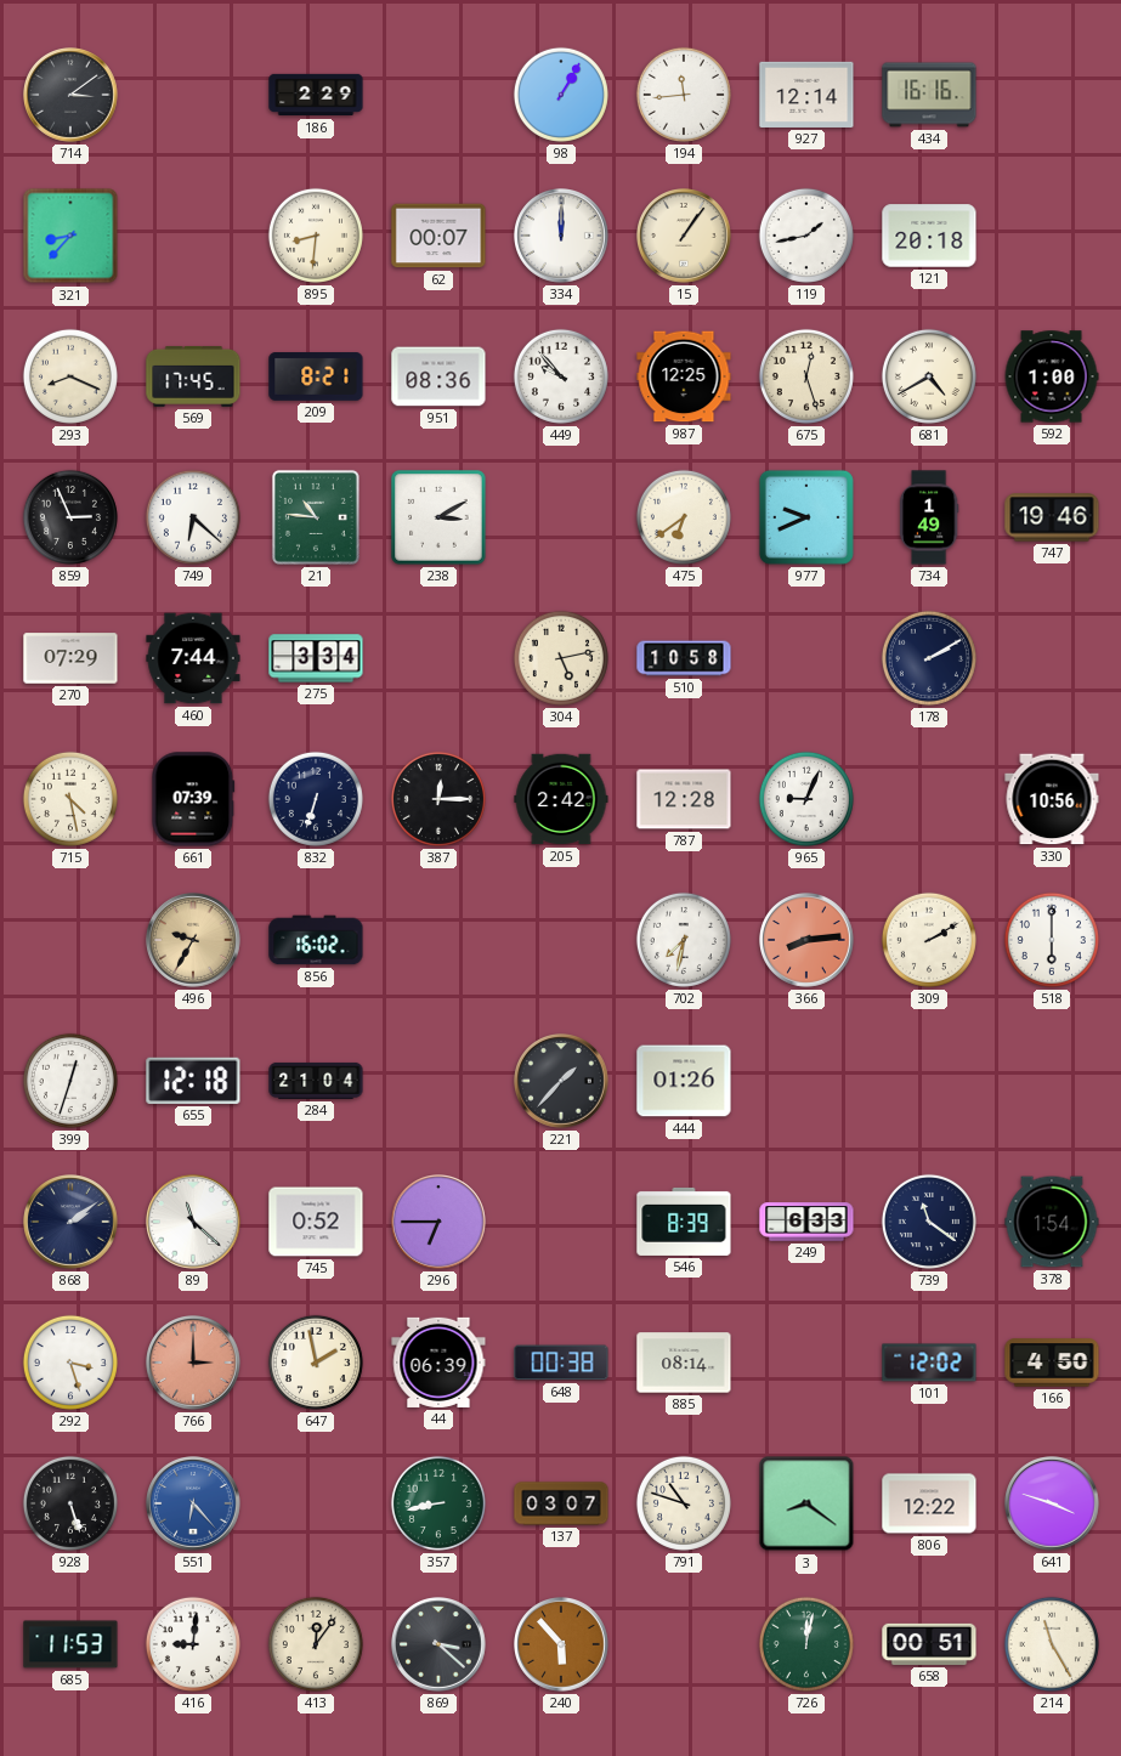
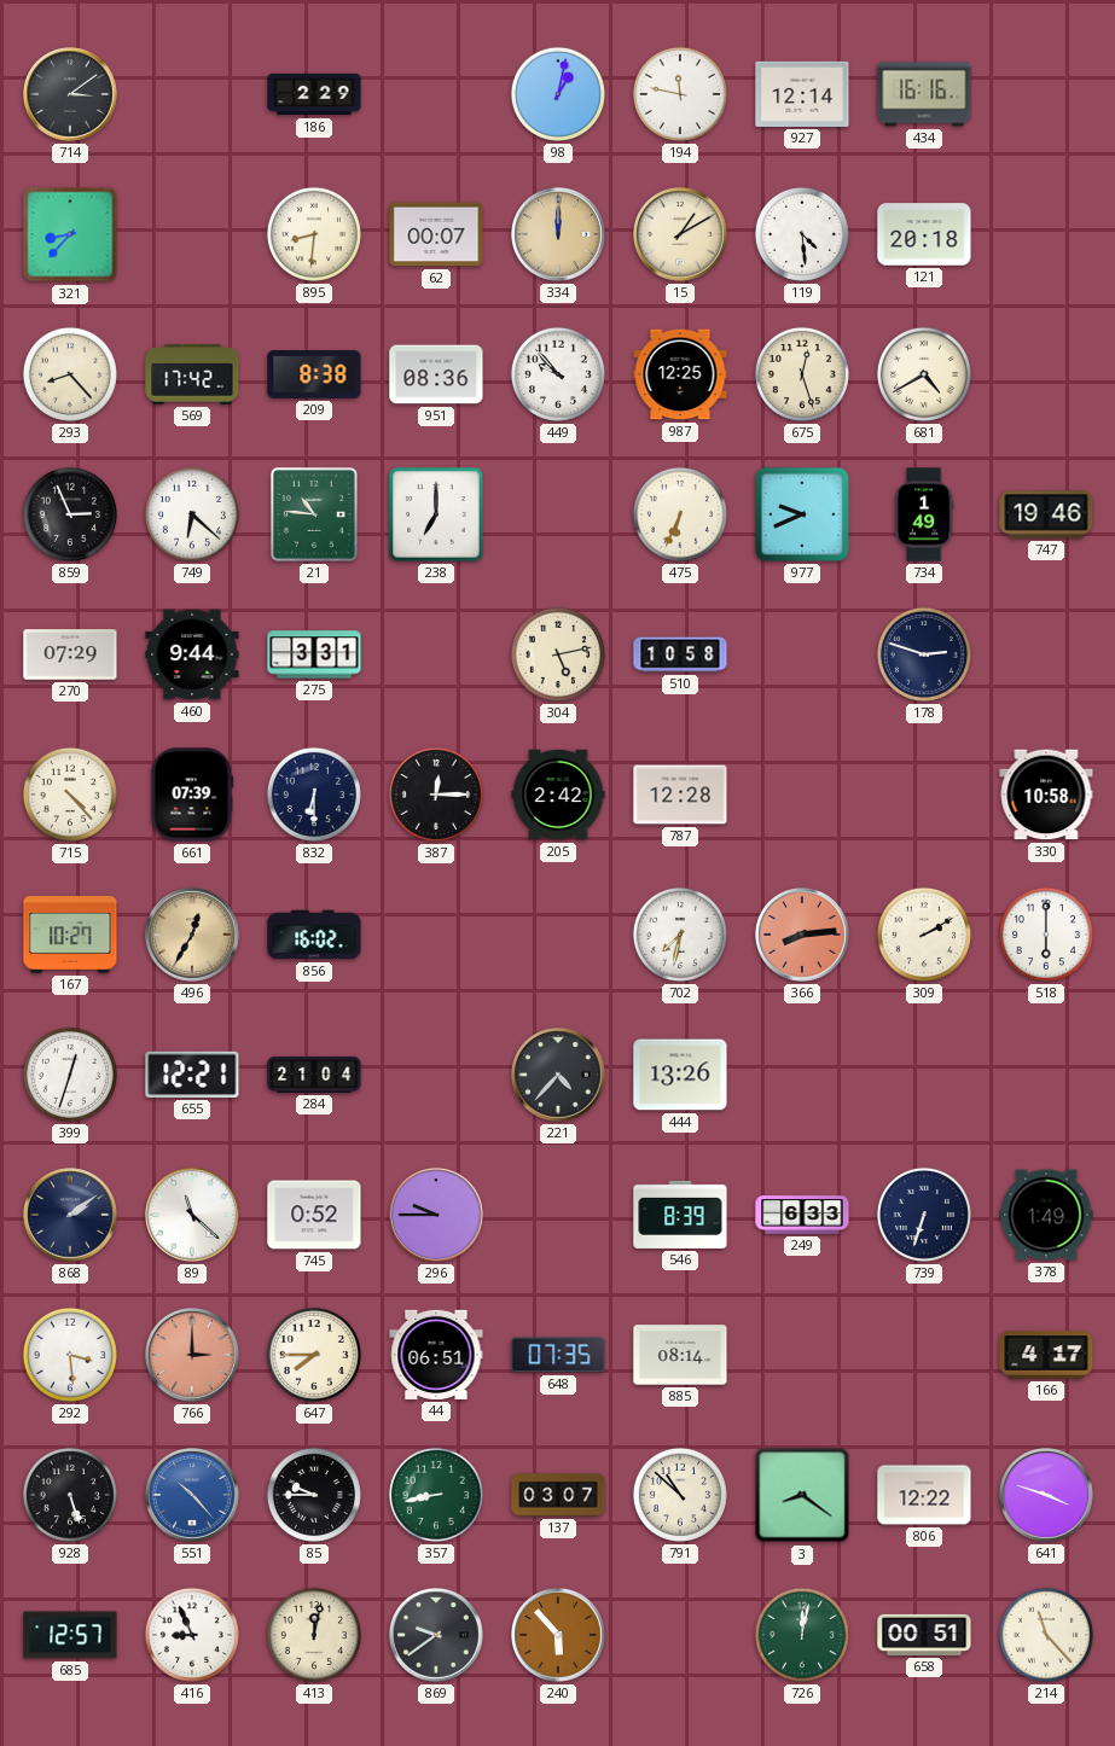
98: 1:05 -> 1:02
194: 11:44 -> 11:47
334 dial: white -> champagne
15: 1:06 -> 1:10
119: 1:43 -> 4:29
293: 8:19 -> 8:23
569: 17:45 -> 17:42
209: 8:21 -> 8:38
592: 1:00 -> none
238: 3:10 -> 7:00
475: 6:39 -> 6:34
460: 7:44 -> 9:44
275: 3:34 -> 3:31
178: 2:10 -> 2:48
715: 4:28 -> 4:23
832: 6:33 -> 6:30
965: 9:04 -> none
330: 10:56 -> 10:58
167: none -> 10:27
496: 9:35 -> 12:35
655: 12:18 -> 12:21
221: 1:37 -> 4:37
444: 01:26 -> 13:26
296: 6:45 -> 9:45
739: 11:21 -> 6:33
378: 1:54 -> 1:49
292: 3:27 -> 3:29
647: 1:58 -> 7:45
44: 06:39 -> 06:51
648: 00:38 -> 07:35
101: 12:02 -> none
166: 4:50 -> 4:17
551: 6:23 -> 10:23
85: none -> 9:45
791: 10:48 -> 10:52
685: 11:53 -> 12:57
416: 9:01 -> 8:56
413: 12:06 -> 12:02
869: 3:22 -> 9:39
214: 11:25 -> 11:23
